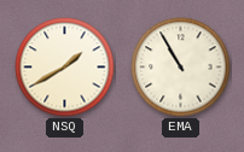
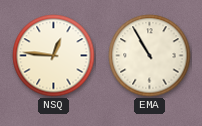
NSQ: 1:40 -> 12:46
